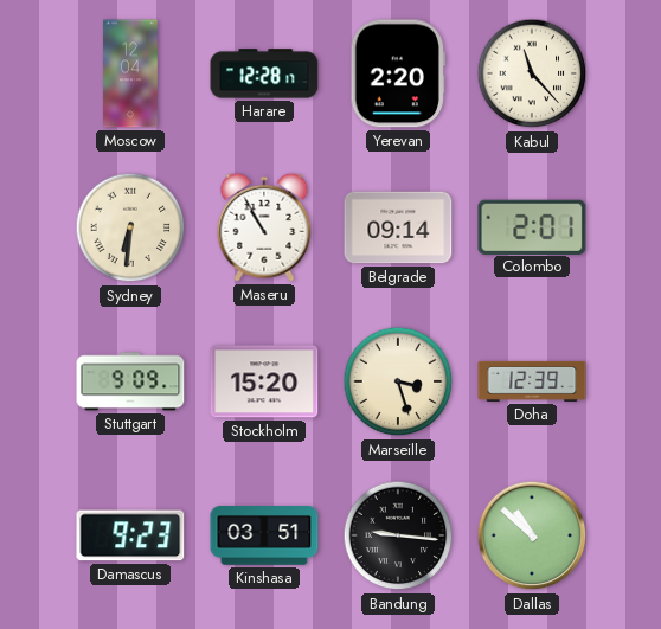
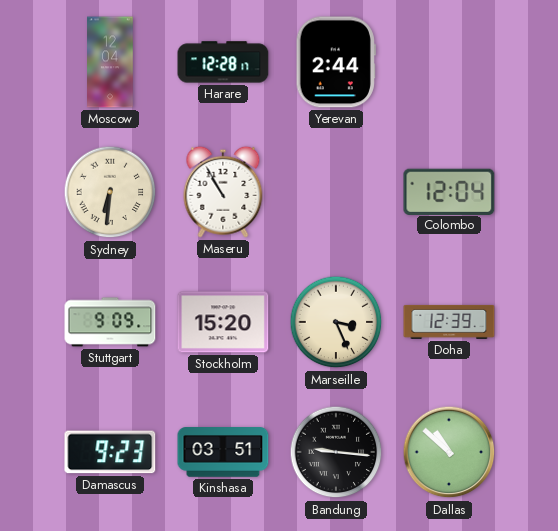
Yerevan: 2:20 -> 2:44
Kabul: 11:23 -> none
Belgrade: 09:14 -> none
Colombo: 2:01 -> 12:04
Marseille: 3:27 -> 3:26
